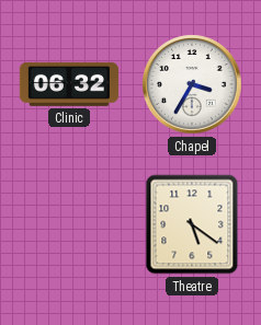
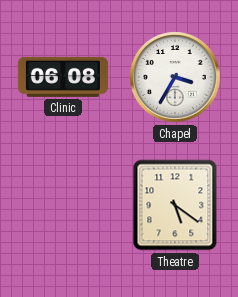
Clinic: 06:32 -> 06:08
